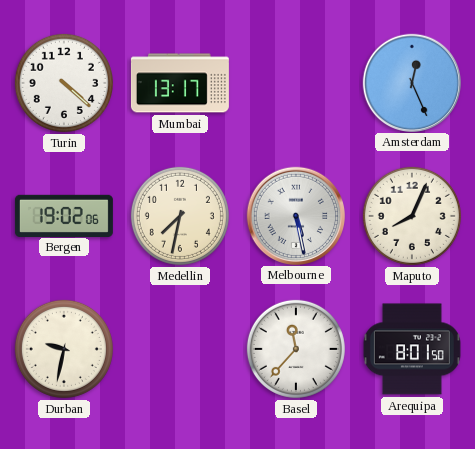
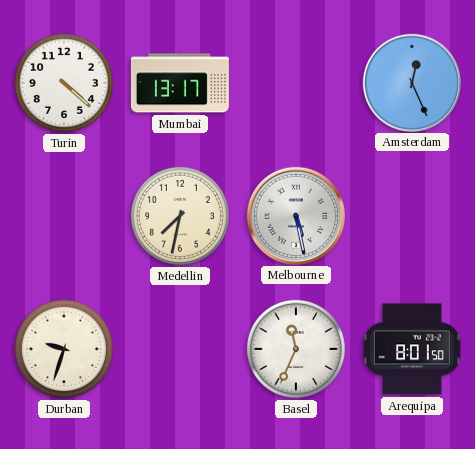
Bergen: 19:02 -> none
Maputo: 8:04 -> none
Durban: 9:32 -> 9:33
Basel: 11:37 -> 11:34
